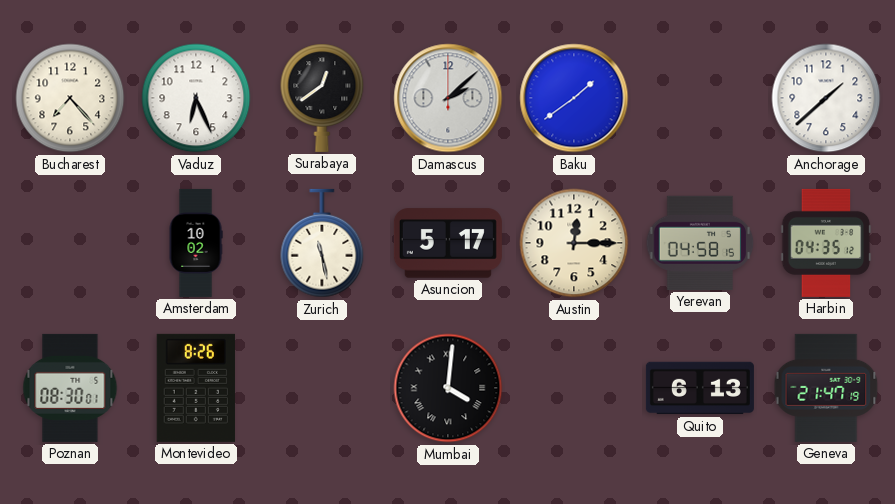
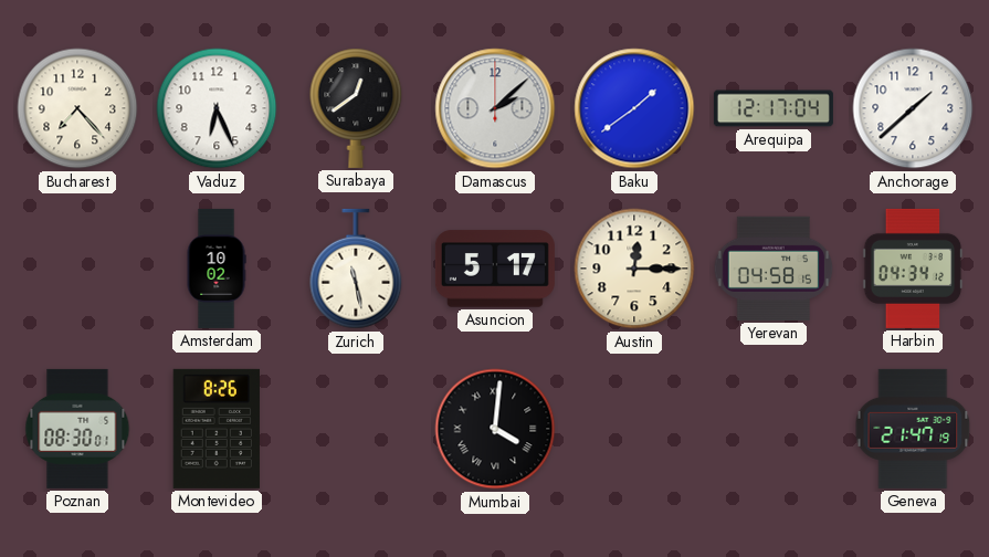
Arequipa: none -> 12:17
Harbin: 04:35 -> 04:34
Quito: 6:13 -> none
